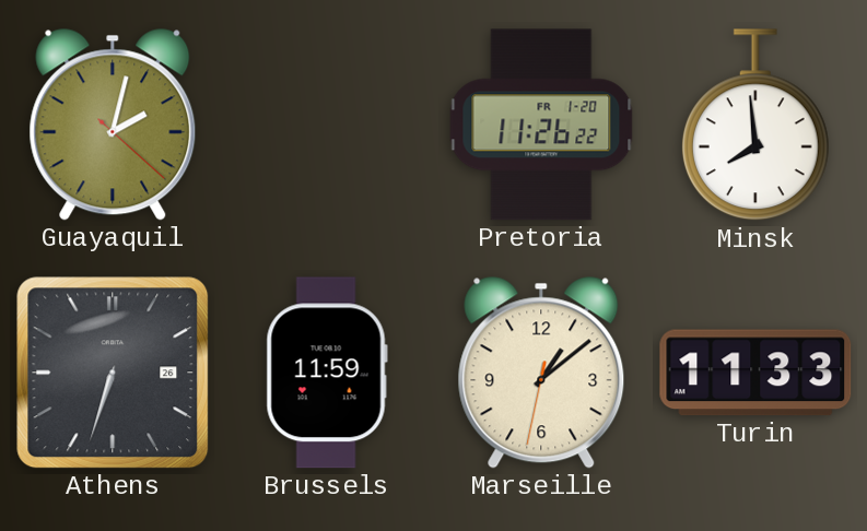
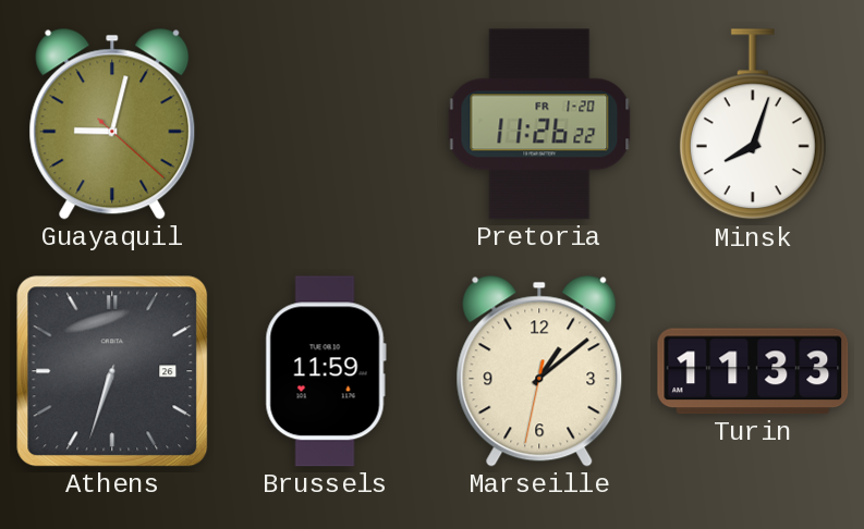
Guayaquil: 2:02 -> 9:02
Minsk: 7:59 -> 8:03
